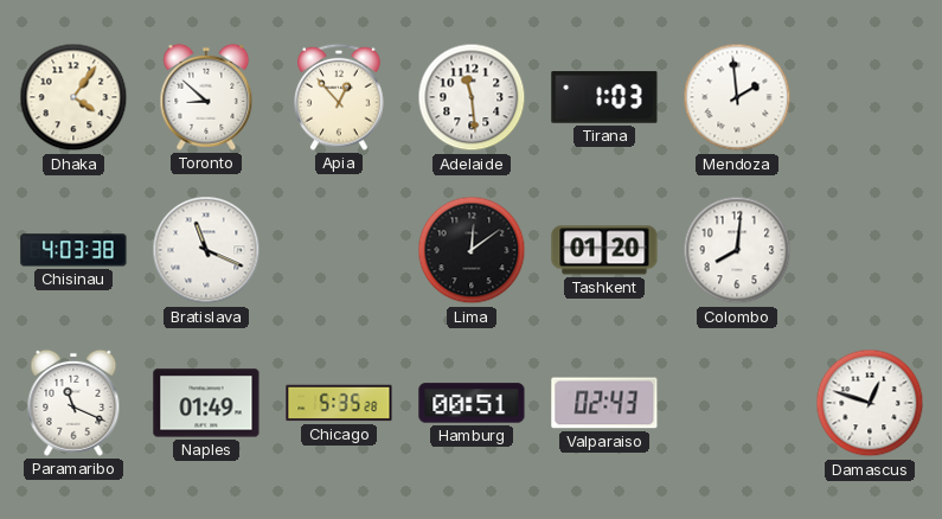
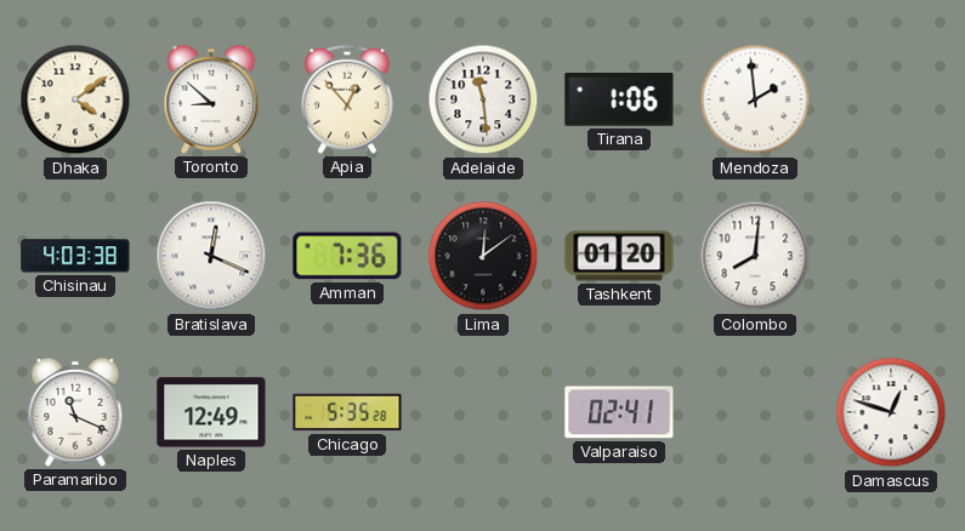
Dhaka: 4:06 -> 4:09
Tirana: 1:03 -> 1:06
Bratislava: 11:19 -> 12:19
Amman: none -> 7:36
Naples: 01:49 -> 12:49
Hamburg: 00:51 -> none
Valparaiso: 02:43 -> 02:41
